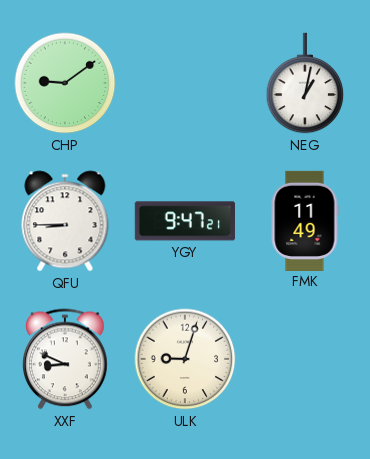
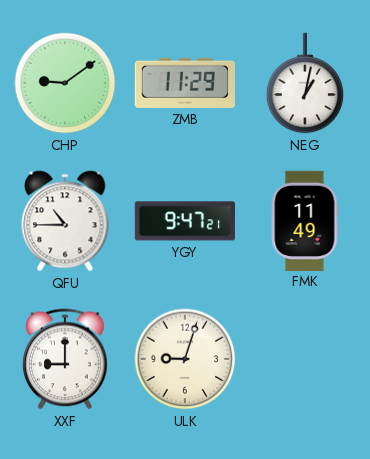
ZMB: none -> 11:29
QFU: 8:45 -> 10:45
XXF: 8:49 -> 9:00
